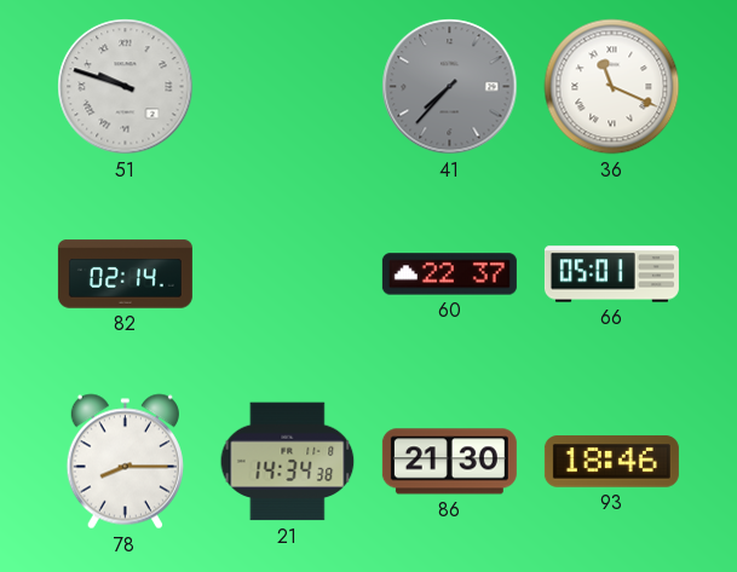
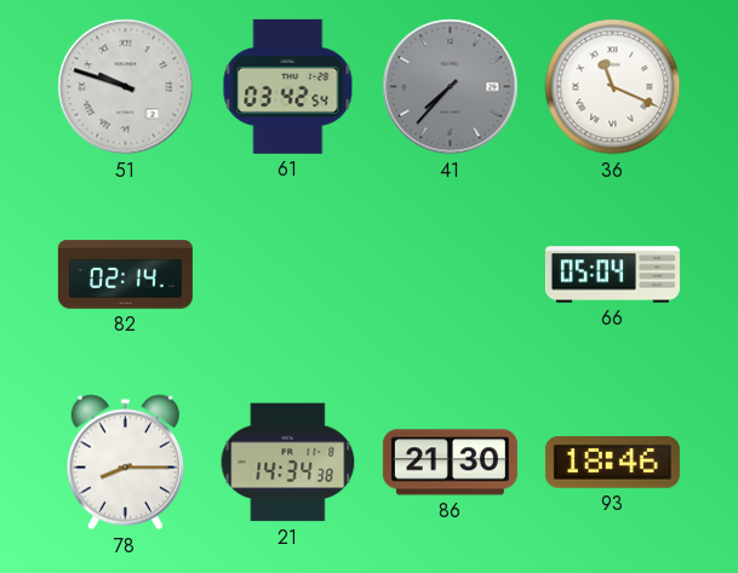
61: none -> 03:42
60: 22:37 -> none
66: 05:01 -> 05:04
